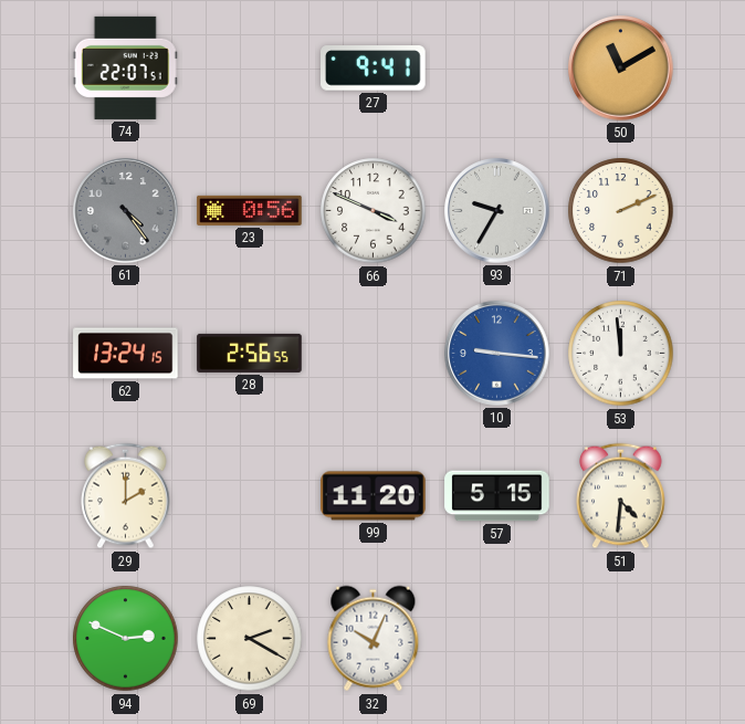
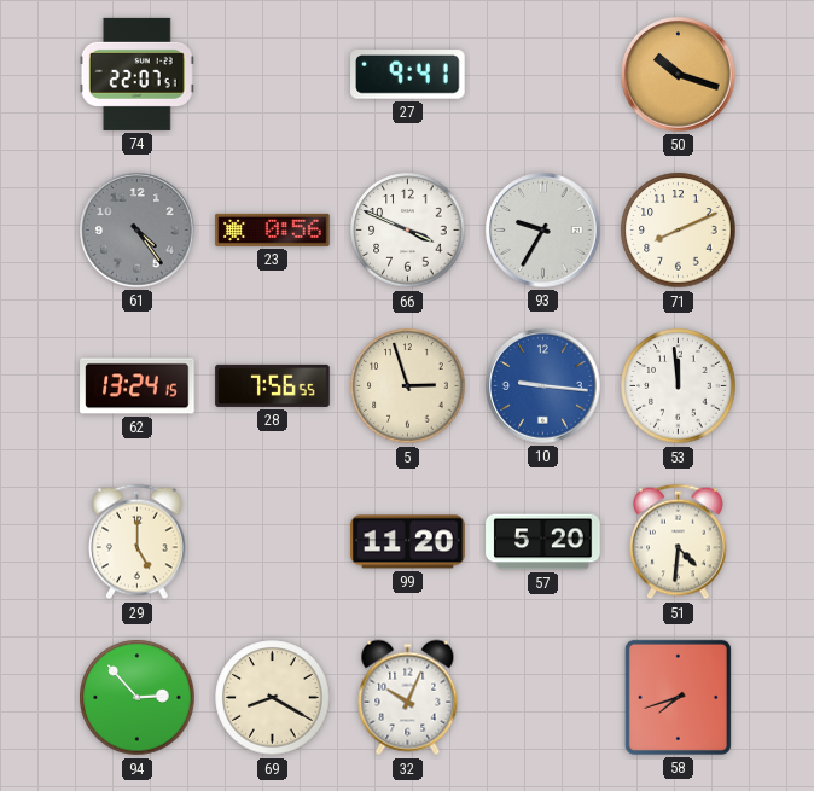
50: 11:10 -> 10:18
71: 2:11 -> 8:11
28: 2:56 -> 7:56
5: none -> 2:57
29: 2:00 -> 5:00
57: 5:15 -> 5:20
94: 2:49 -> 2:53
69: 2:20 -> 8:20
58: none -> 7:42
